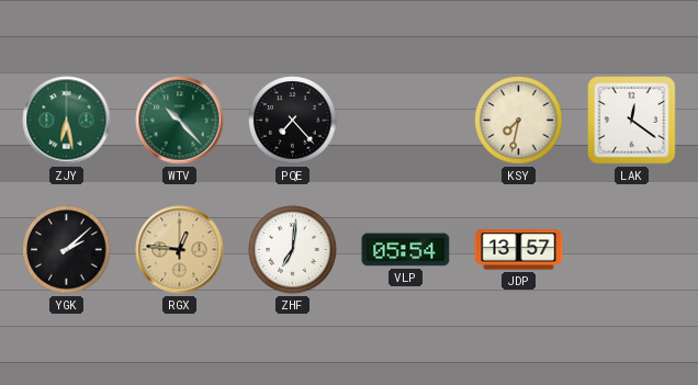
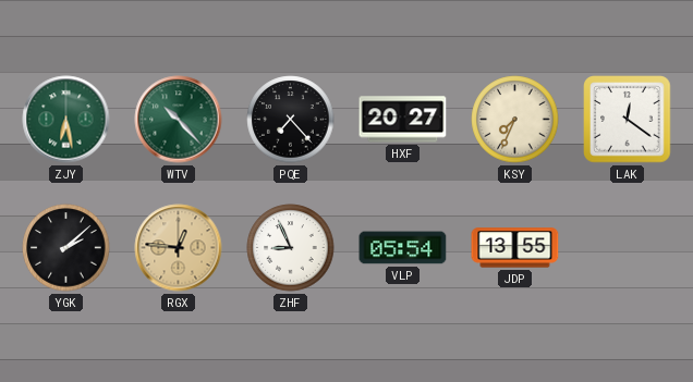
HXF: none -> 20:27
KSY: 7:32 -> 7:34
ZHF: 7:01 -> 8:56
JDP: 13:57 -> 13:55
